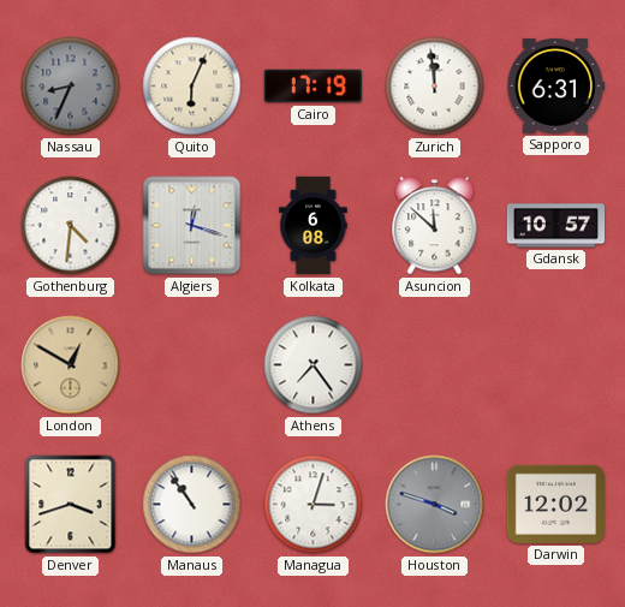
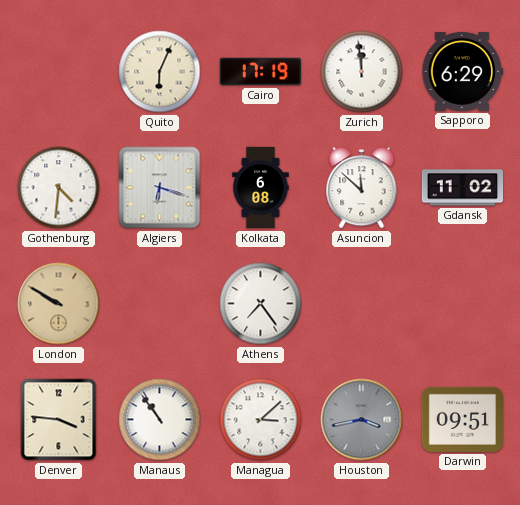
Nassau: 8:34 -> none
Sapporo: 6:31 -> 6:29
Algiers: 12:18 -> 6:18
Gdansk: 10:57 -> 11:02
London: 12:50 -> 9:50
Denver: 3:42 -> 3:46
Managua: 3:03 -> 3:08
Houston: 3:48 -> 3:43
Darwin: 12:02 -> 09:51
